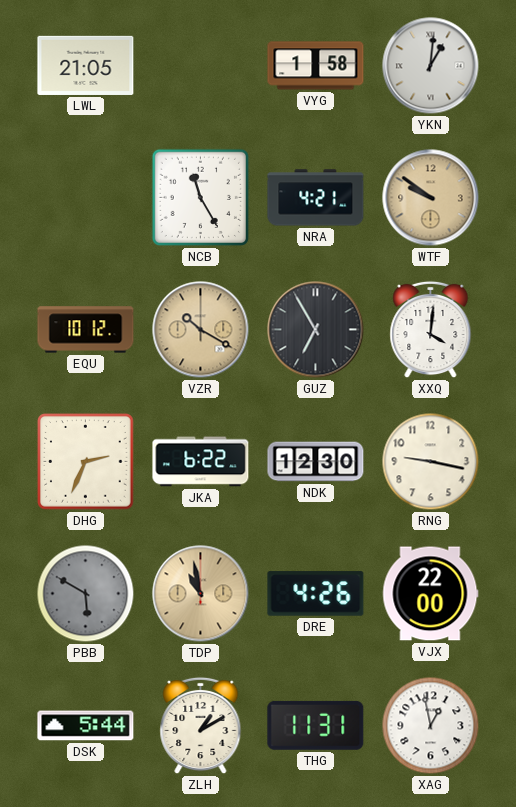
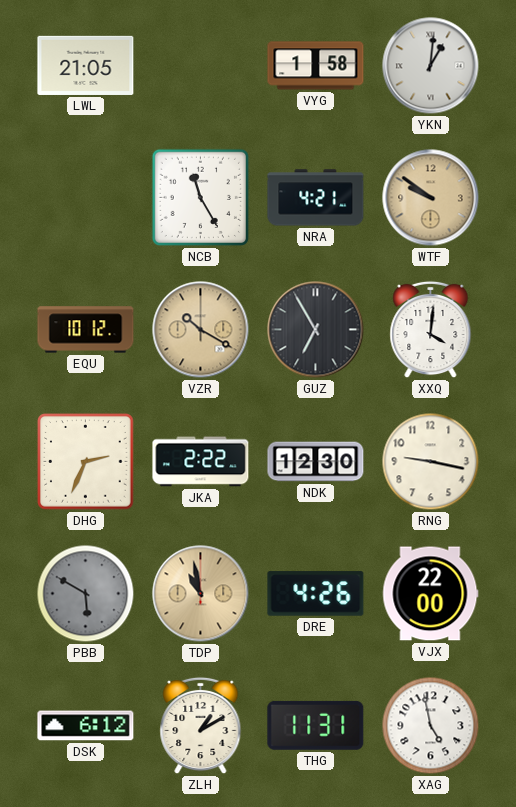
JKA: 6:22 -> 2:22
DSK: 5:44 -> 6:12
XAG: 12:58 -> 4:58
